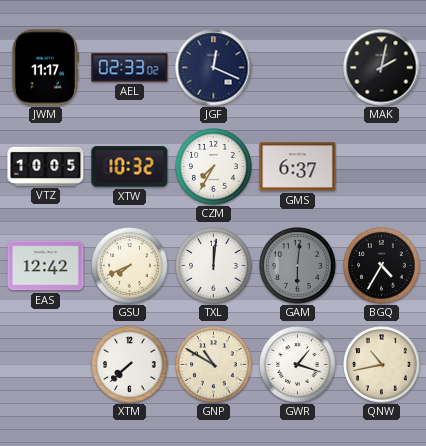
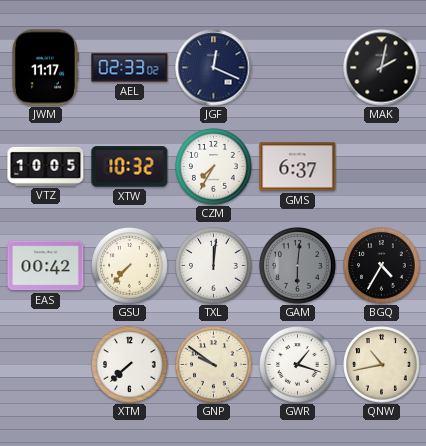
EAS: 12:42 -> 00:42
GSU: 7:41 -> 7:37
GNP: 10:50 -> 9:51
